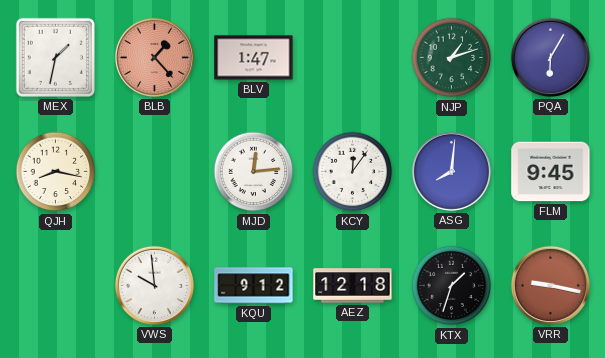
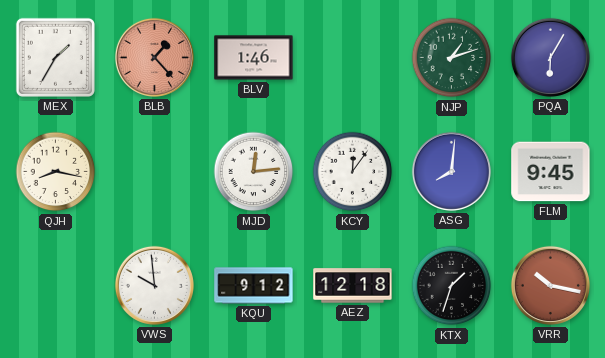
MEX: 1:32 -> 1:35
BLV: 1:47 -> 1:46
VRR: 9:17 -> 10:17
